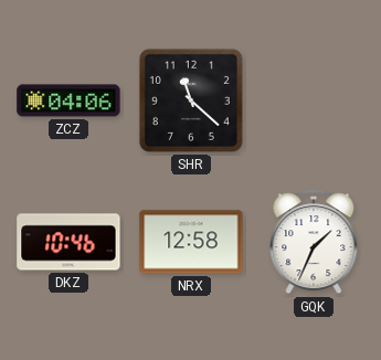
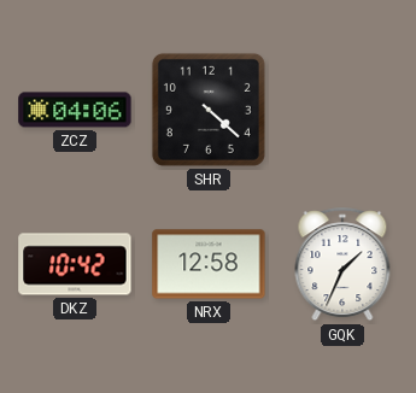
SHR: 11:22 -> 4:22
DKZ: 10:46 -> 10:42
